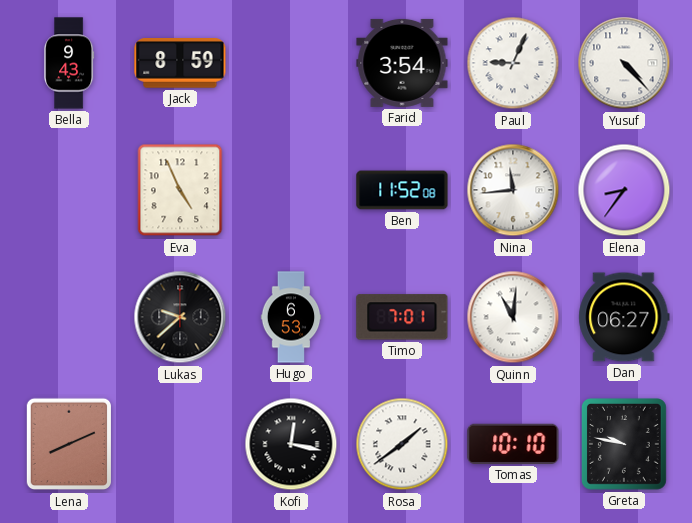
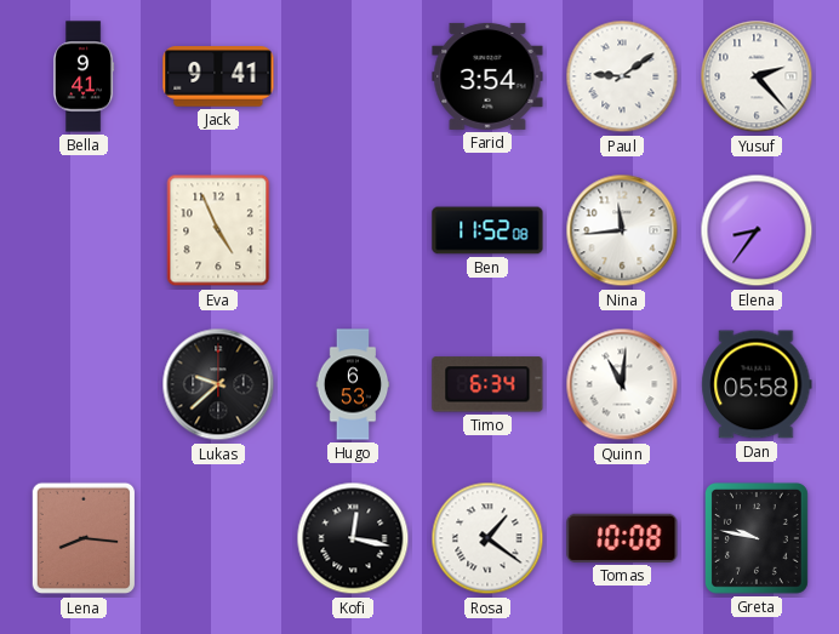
Bella: 9:43 -> 9:41
Jack: 8:59 -> 9:41
Paul: 9:04 -> 9:09
Yusuf: 4:23 -> 2:23
Timo: 7:01 -> 6:34
Dan: 06:27 -> 05:58
Lena: 8:11 -> 8:16
Rosa: 1:39 -> 1:21
Tomas: 10:10 -> 10:08
